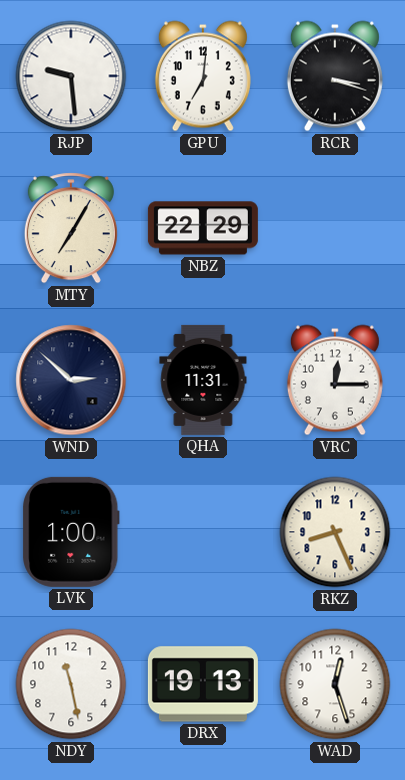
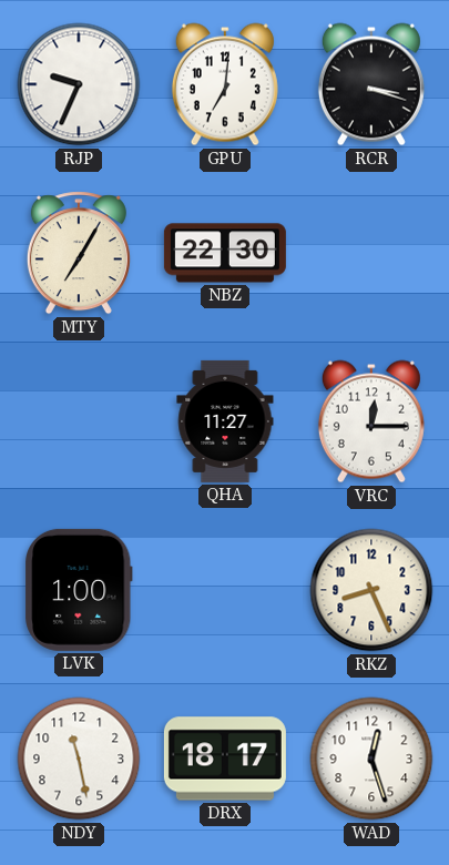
RJP: 9:29 -> 9:34
NBZ: 22:29 -> 22:30
WND: 2:52 -> none
QHA: 11:31 -> 11:27
DRX: 19:13 -> 18:17
